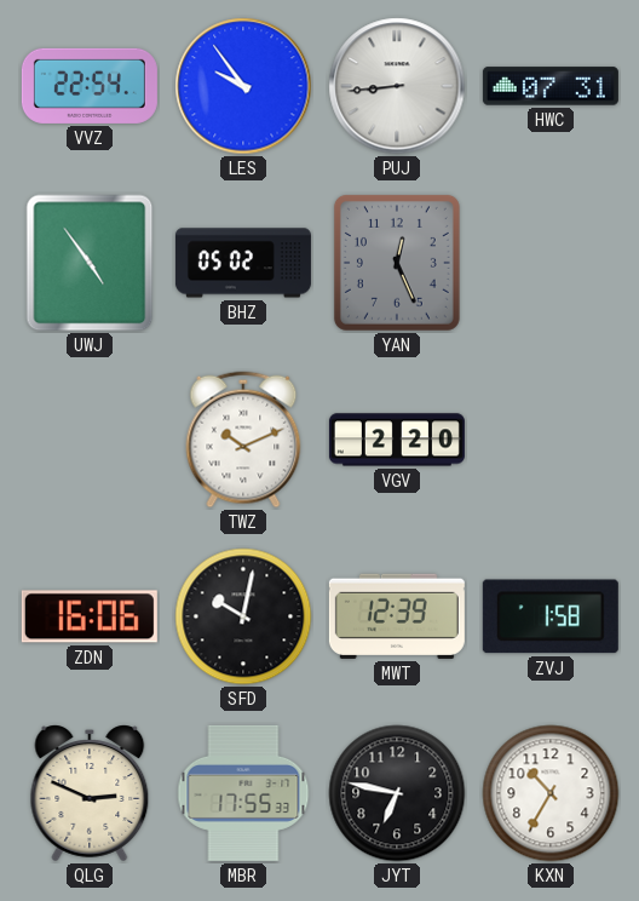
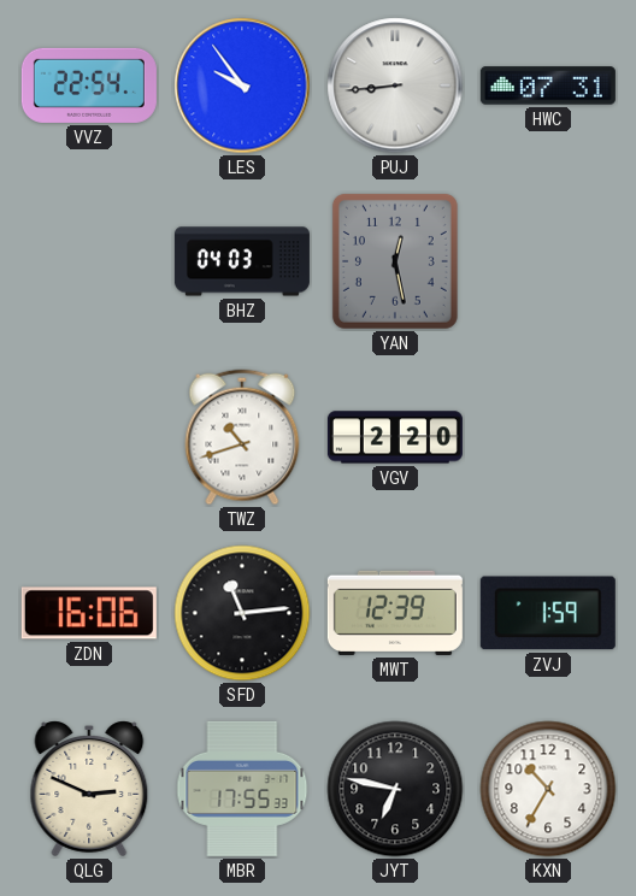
UWJ: 4:54 -> none
BHZ: 05:02 -> 04:03
YAN: 12:26 -> 12:28
TWZ: 10:11 -> 10:42
SFD: 10:02 -> 11:14
ZVJ: 1:58 -> 1:59
